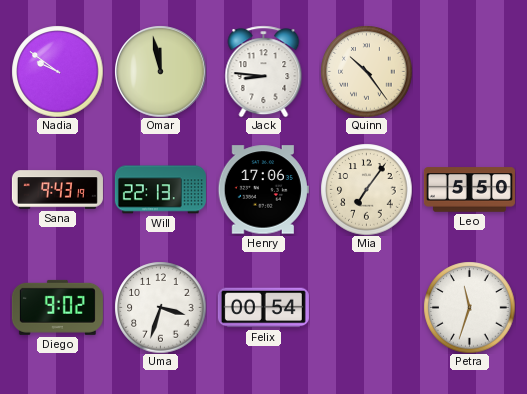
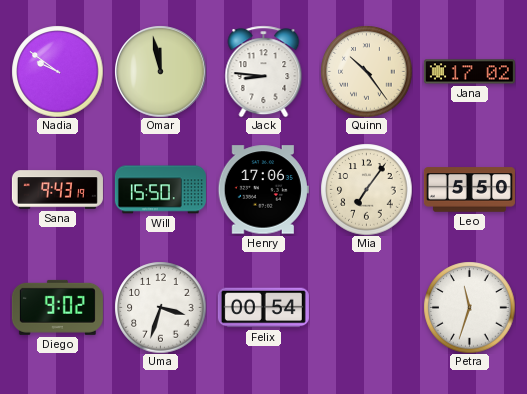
Jana: none -> 17:02
Will: 22:13 -> 15:50
